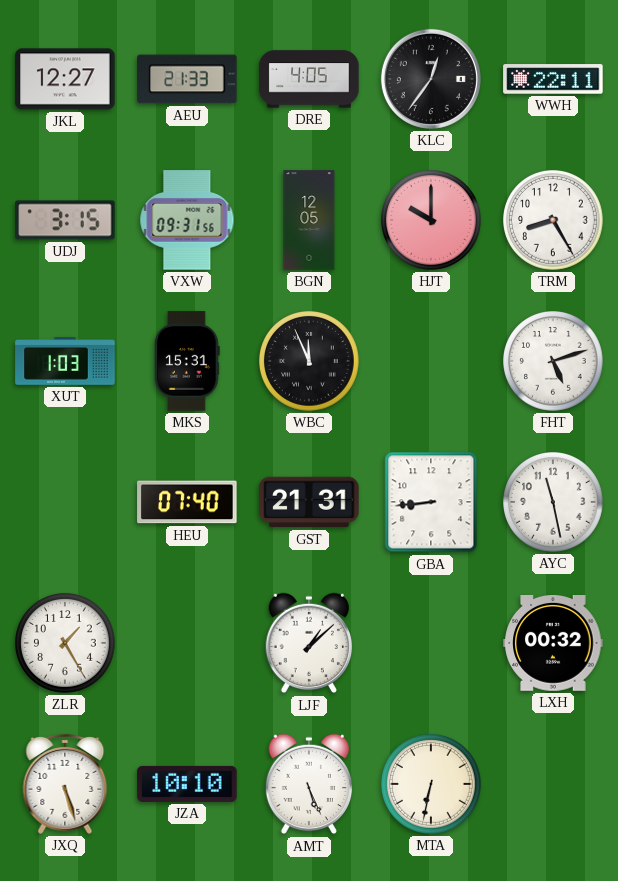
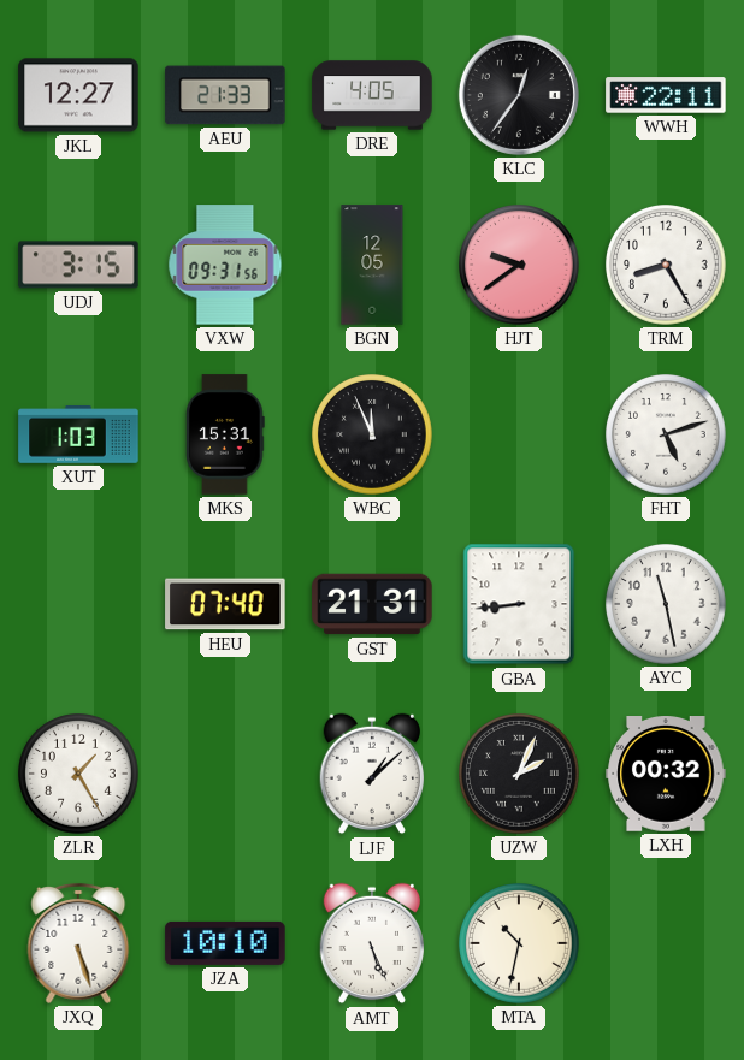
HJT: 10:00 -> 9:39
UZW: none -> 2:04
MTA: 6:32 -> 10:32
